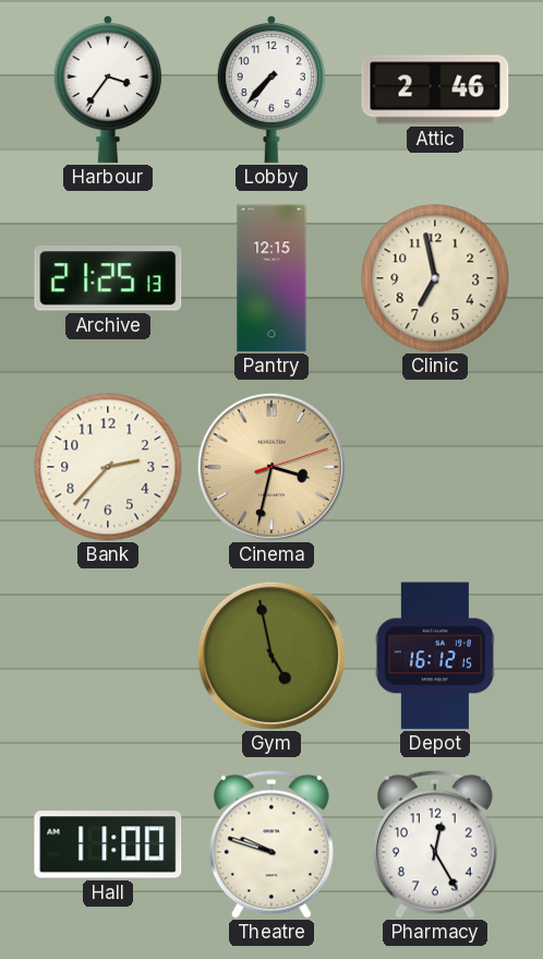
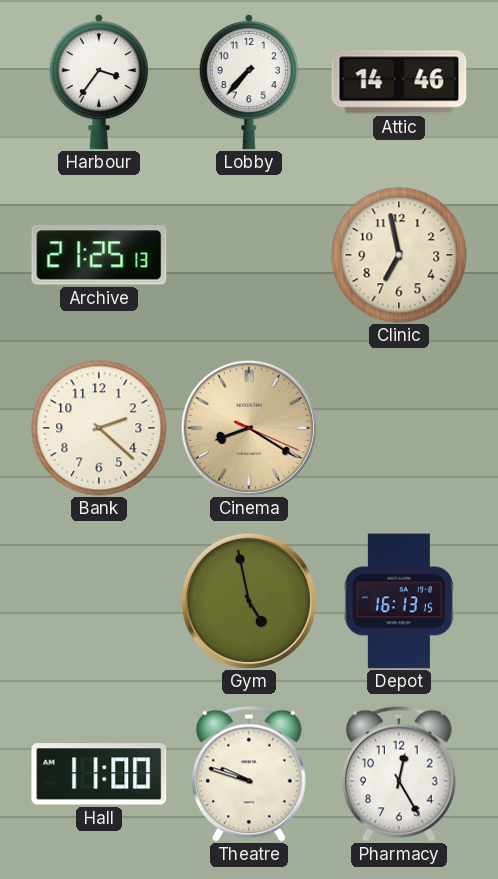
Attic: 2:46 -> 14:46
Pantry: 12:15 -> none
Bank: 2:37 -> 2:22
Cinema: 3:32 -> 8:20
Depot: 16:12 -> 16:13
